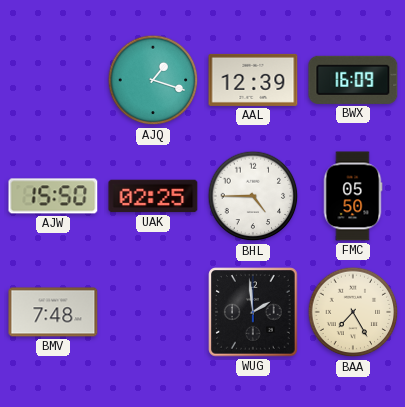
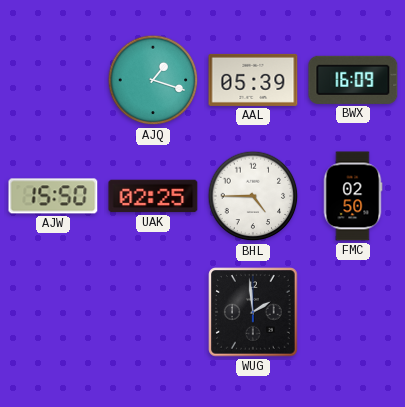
AAL: 12:39 -> 05:39
FMC: 05:50 -> 02:50
BMV: 7:48 -> none
BAA: 7:25 -> none
